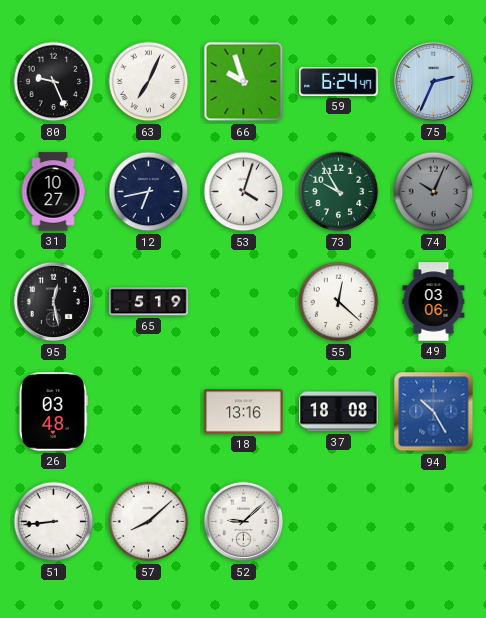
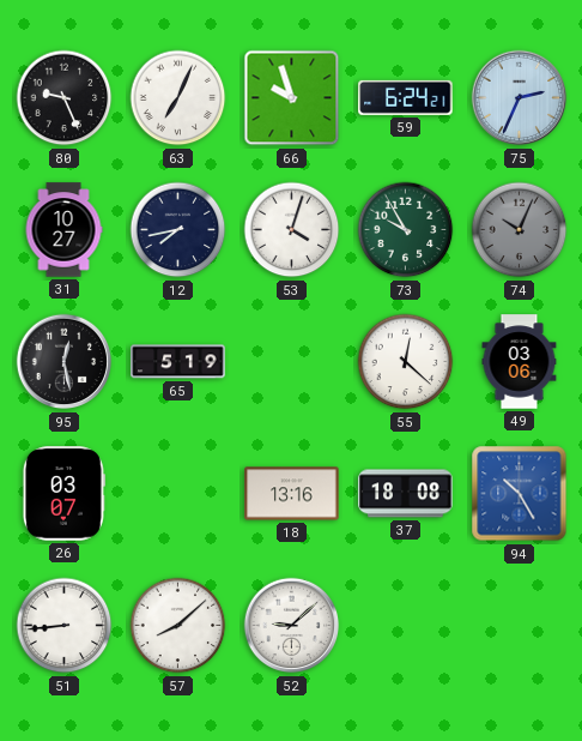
59: 6:24:47 -> 6:24:21
12: 6:43 -> 7:43
26: 03:48 -> 03:07
